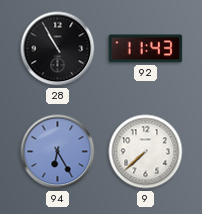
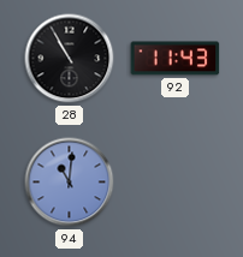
94: 6:25 -> 11:01
9: 7:38 -> none
